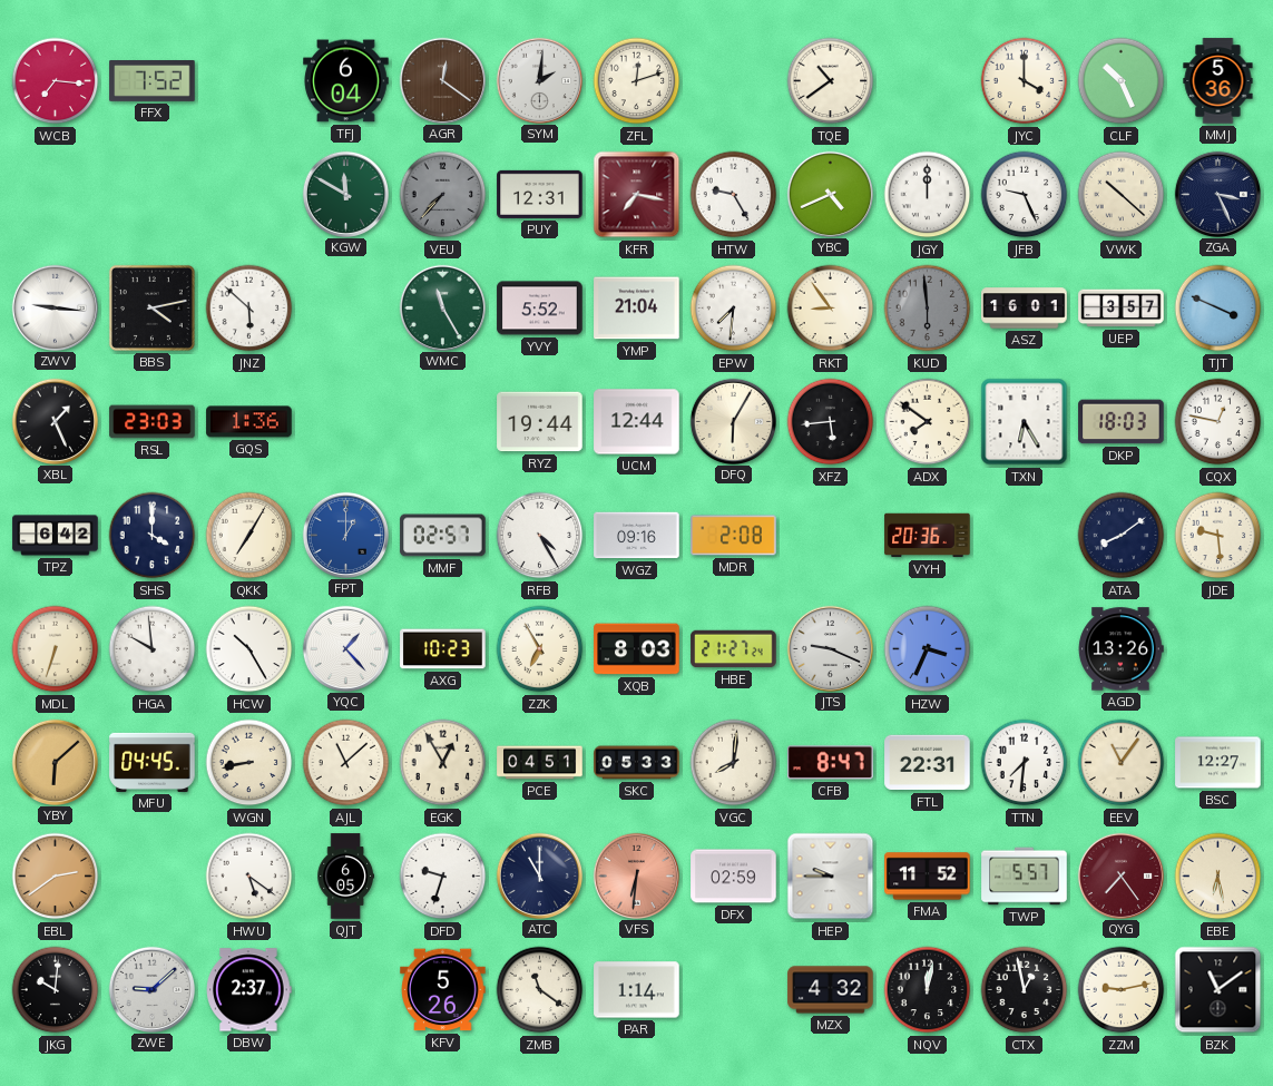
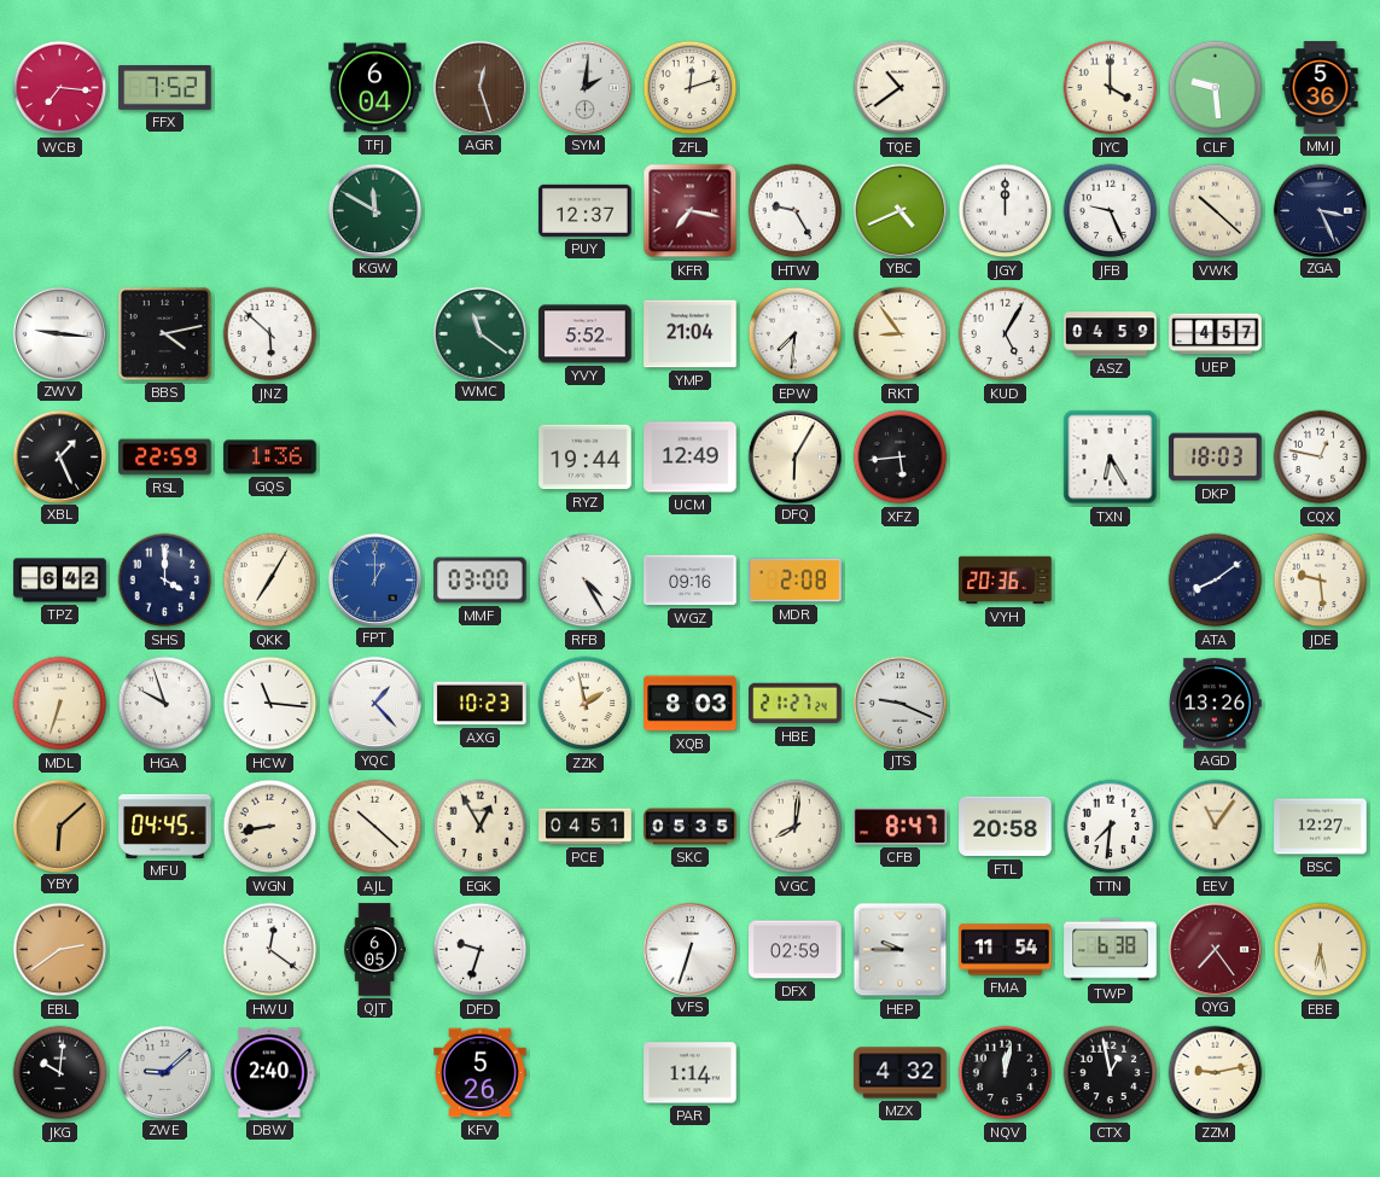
AGR: 12:21 -> 12:27
CLF: 10:26 -> 9:29
VEU: 7:37 -> none
PUY: 12:31 -> 12:37
WMC: 11:25 -> 11:21
KUD: 5:59 -> 5:05
KUD dial: grey -> white
ASZ: 16:01 -> 04:59
UEP: 3:57 -> 4:57
TJT: 3:49 -> none
RSL: 23:03 -> 22:59
UCM: 12:44 -> 12:49
ADX: 7:51 -> none
MMF: 02:57 -> 03:00
HGA: 9:59 -> 9:57
HCW: 10:25 -> 11:16
ZZK: 6:55 -> 1:58
HZW: 3:34 -> none
AJL: 11:08 -> 10:22
SKC: 05:33 -> 05:35
FTL: 22:31 -> 20:58
HWU: 5:21 -> 12:21
ATC: 11:00 -> none
VFS: 6:31 -> 6:33
VFS dial: salmon -> white
FMA: 11:52 -> 11:54
TWP: 5:57 -> 6:38
DBW: 2:37 -> 2:40
ZMB: 11:21 -> none
BZK: 11:09 -> none
